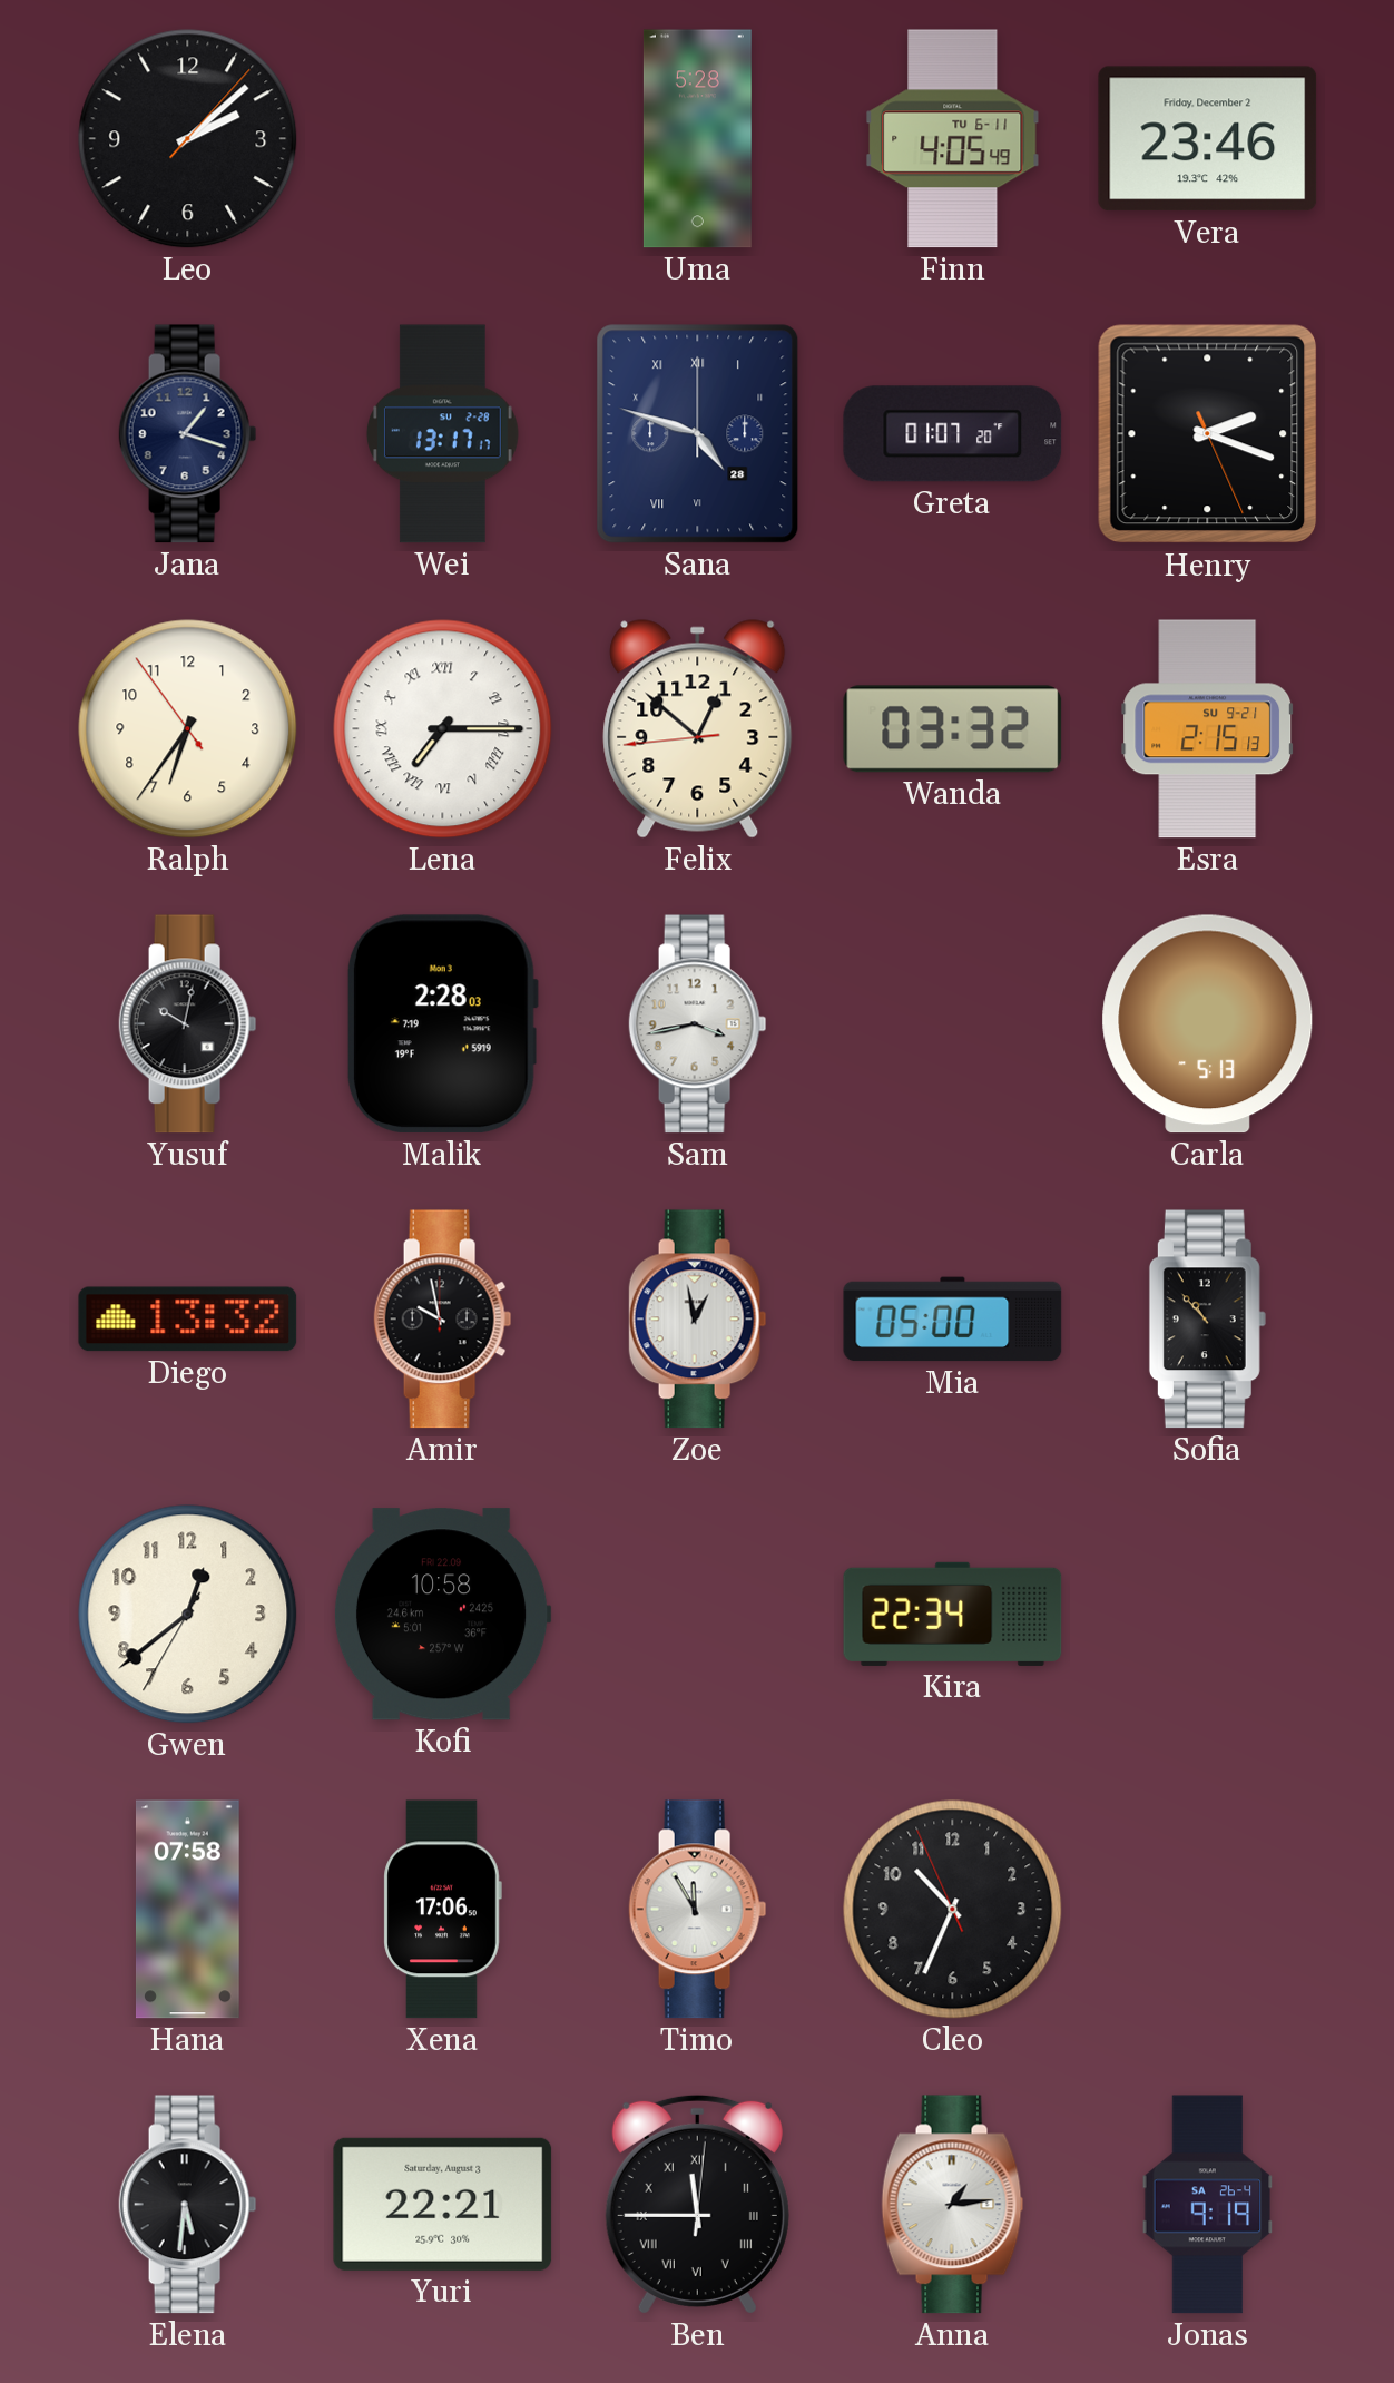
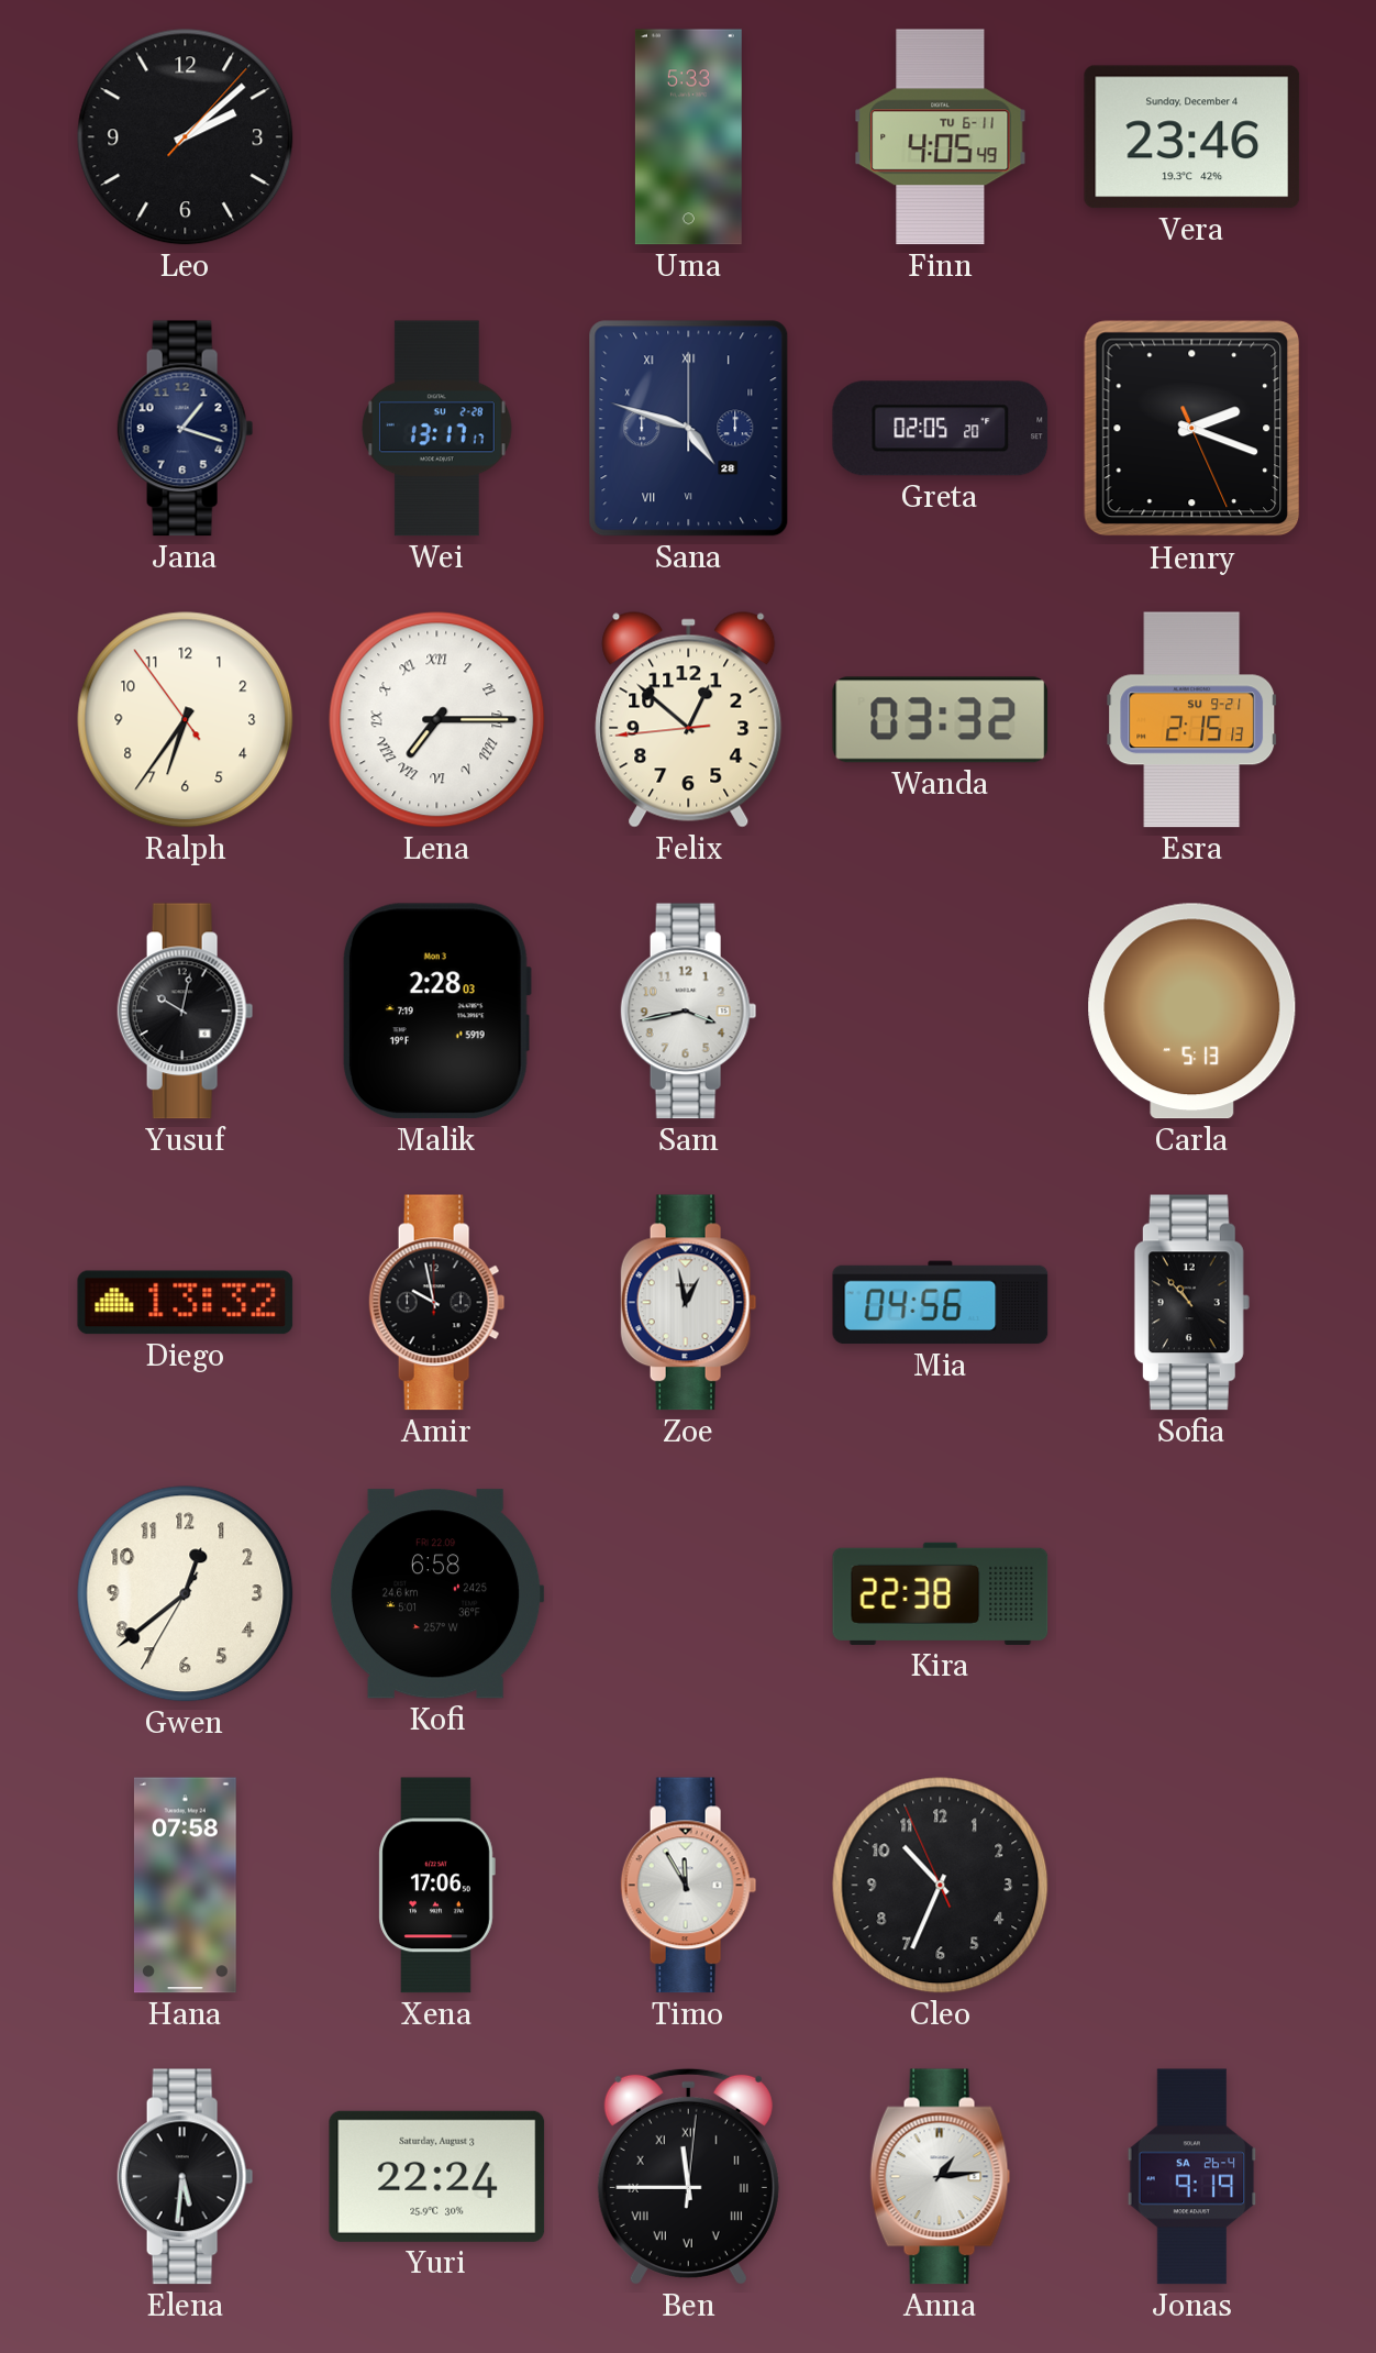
Uma: 5:28 -> 5:33
Vera date: Friday, December 2 -> Sunday, December 4
Greta: 01:07 -> 02:05
Mia: 05:00 -> 04:56
Kofi: 10:58 -> 6:58
Kira: 22:34 -> 22:38
Yuri: 22:21 -> 22:24
